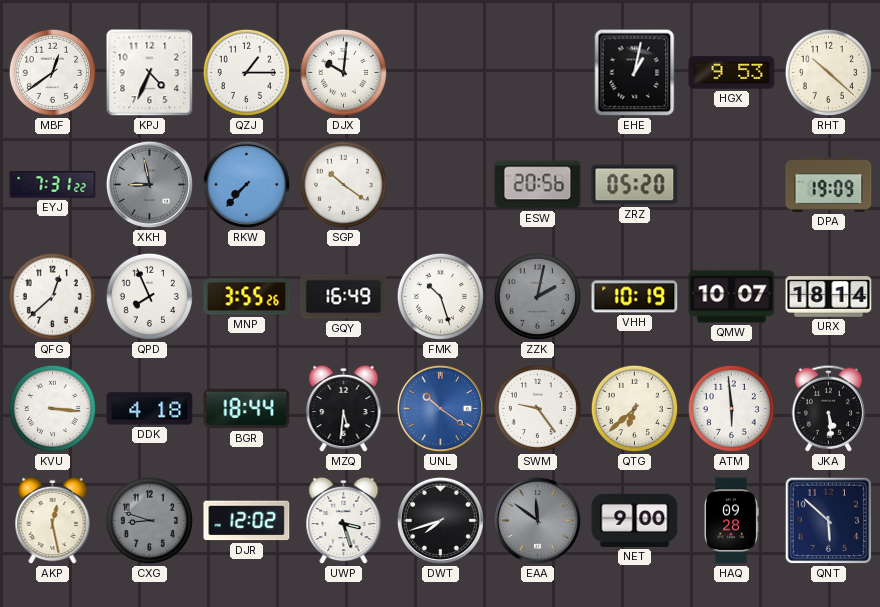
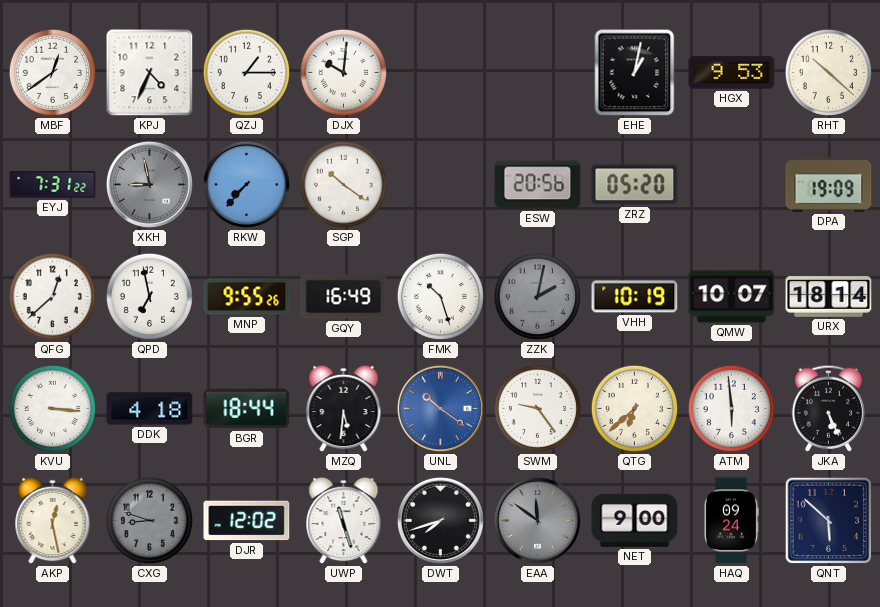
QPD: 7:56 -> 6:58
MNP: 3:55 -> 9:55
JKA: 5:29 -> 5:26
UWP: 3:27 -> 11:27
HAQ: 09:28 -> 09:24
